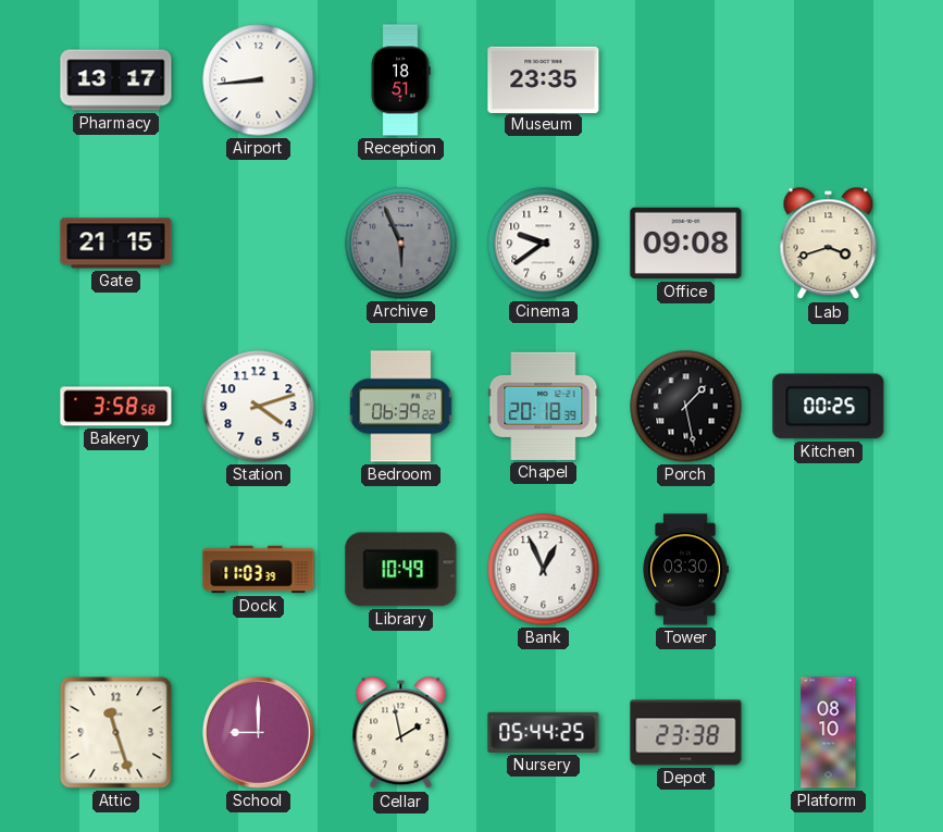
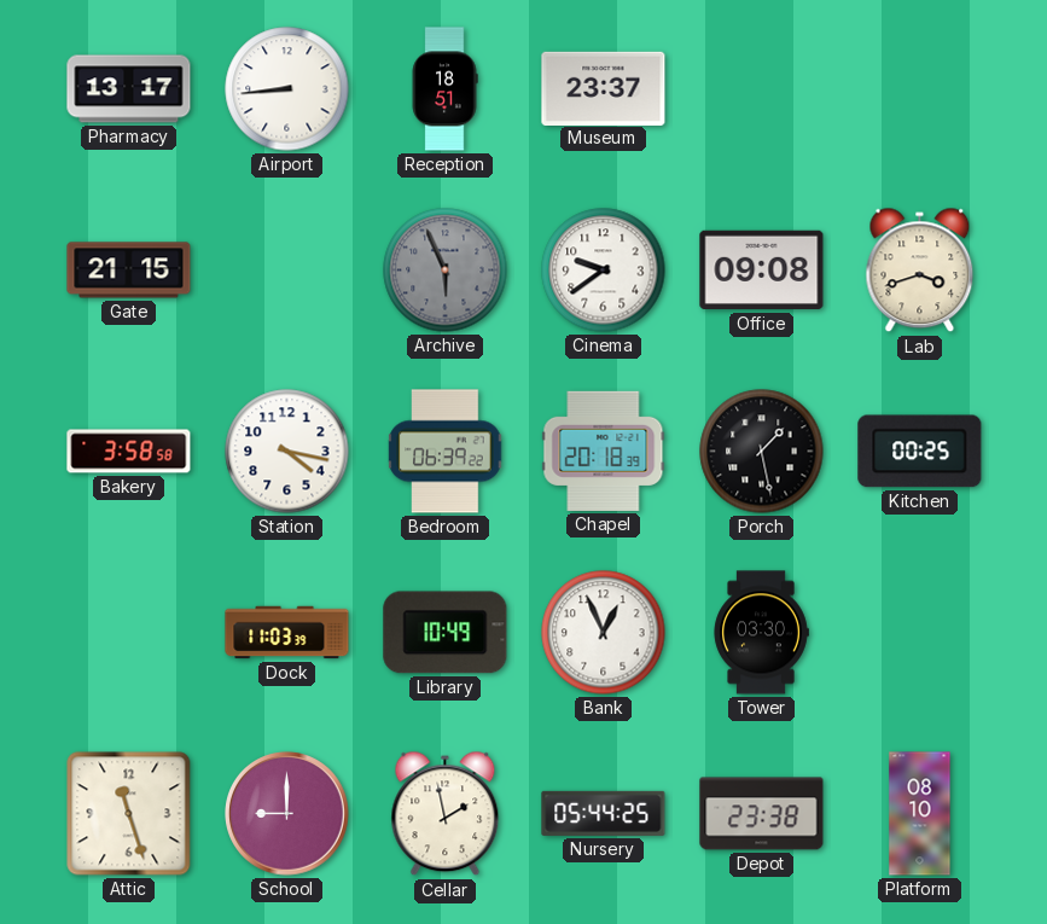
Museum: 23:35 -> 23:37
Station: 4:12 -> 4:17
